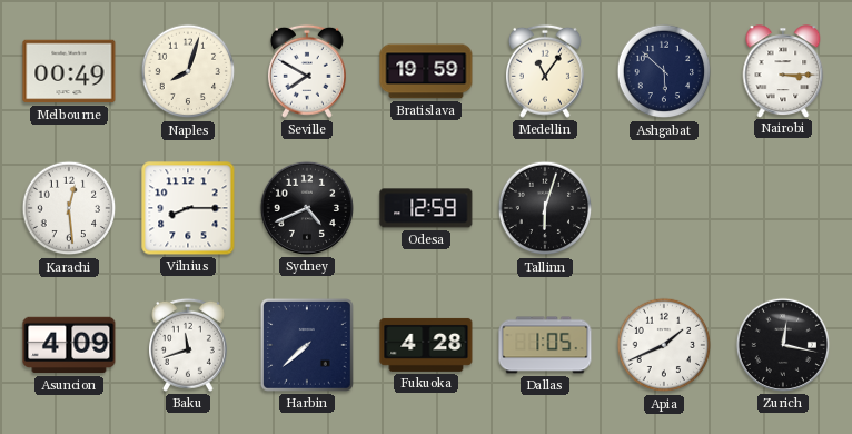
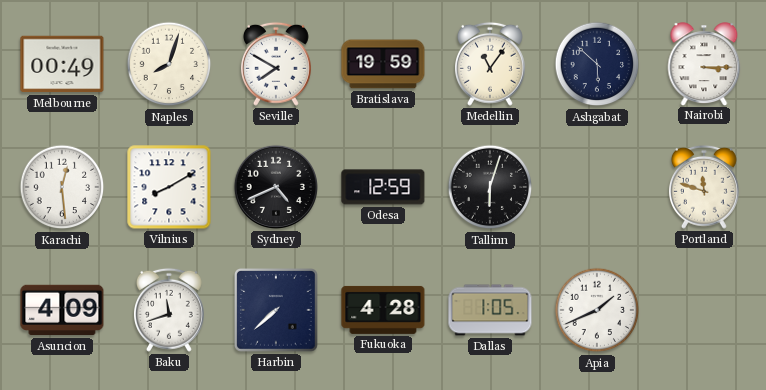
Vilnius: 8:15 -> 8:10
Portland: none -> 11:48
Zurich: 12:17 -> none
